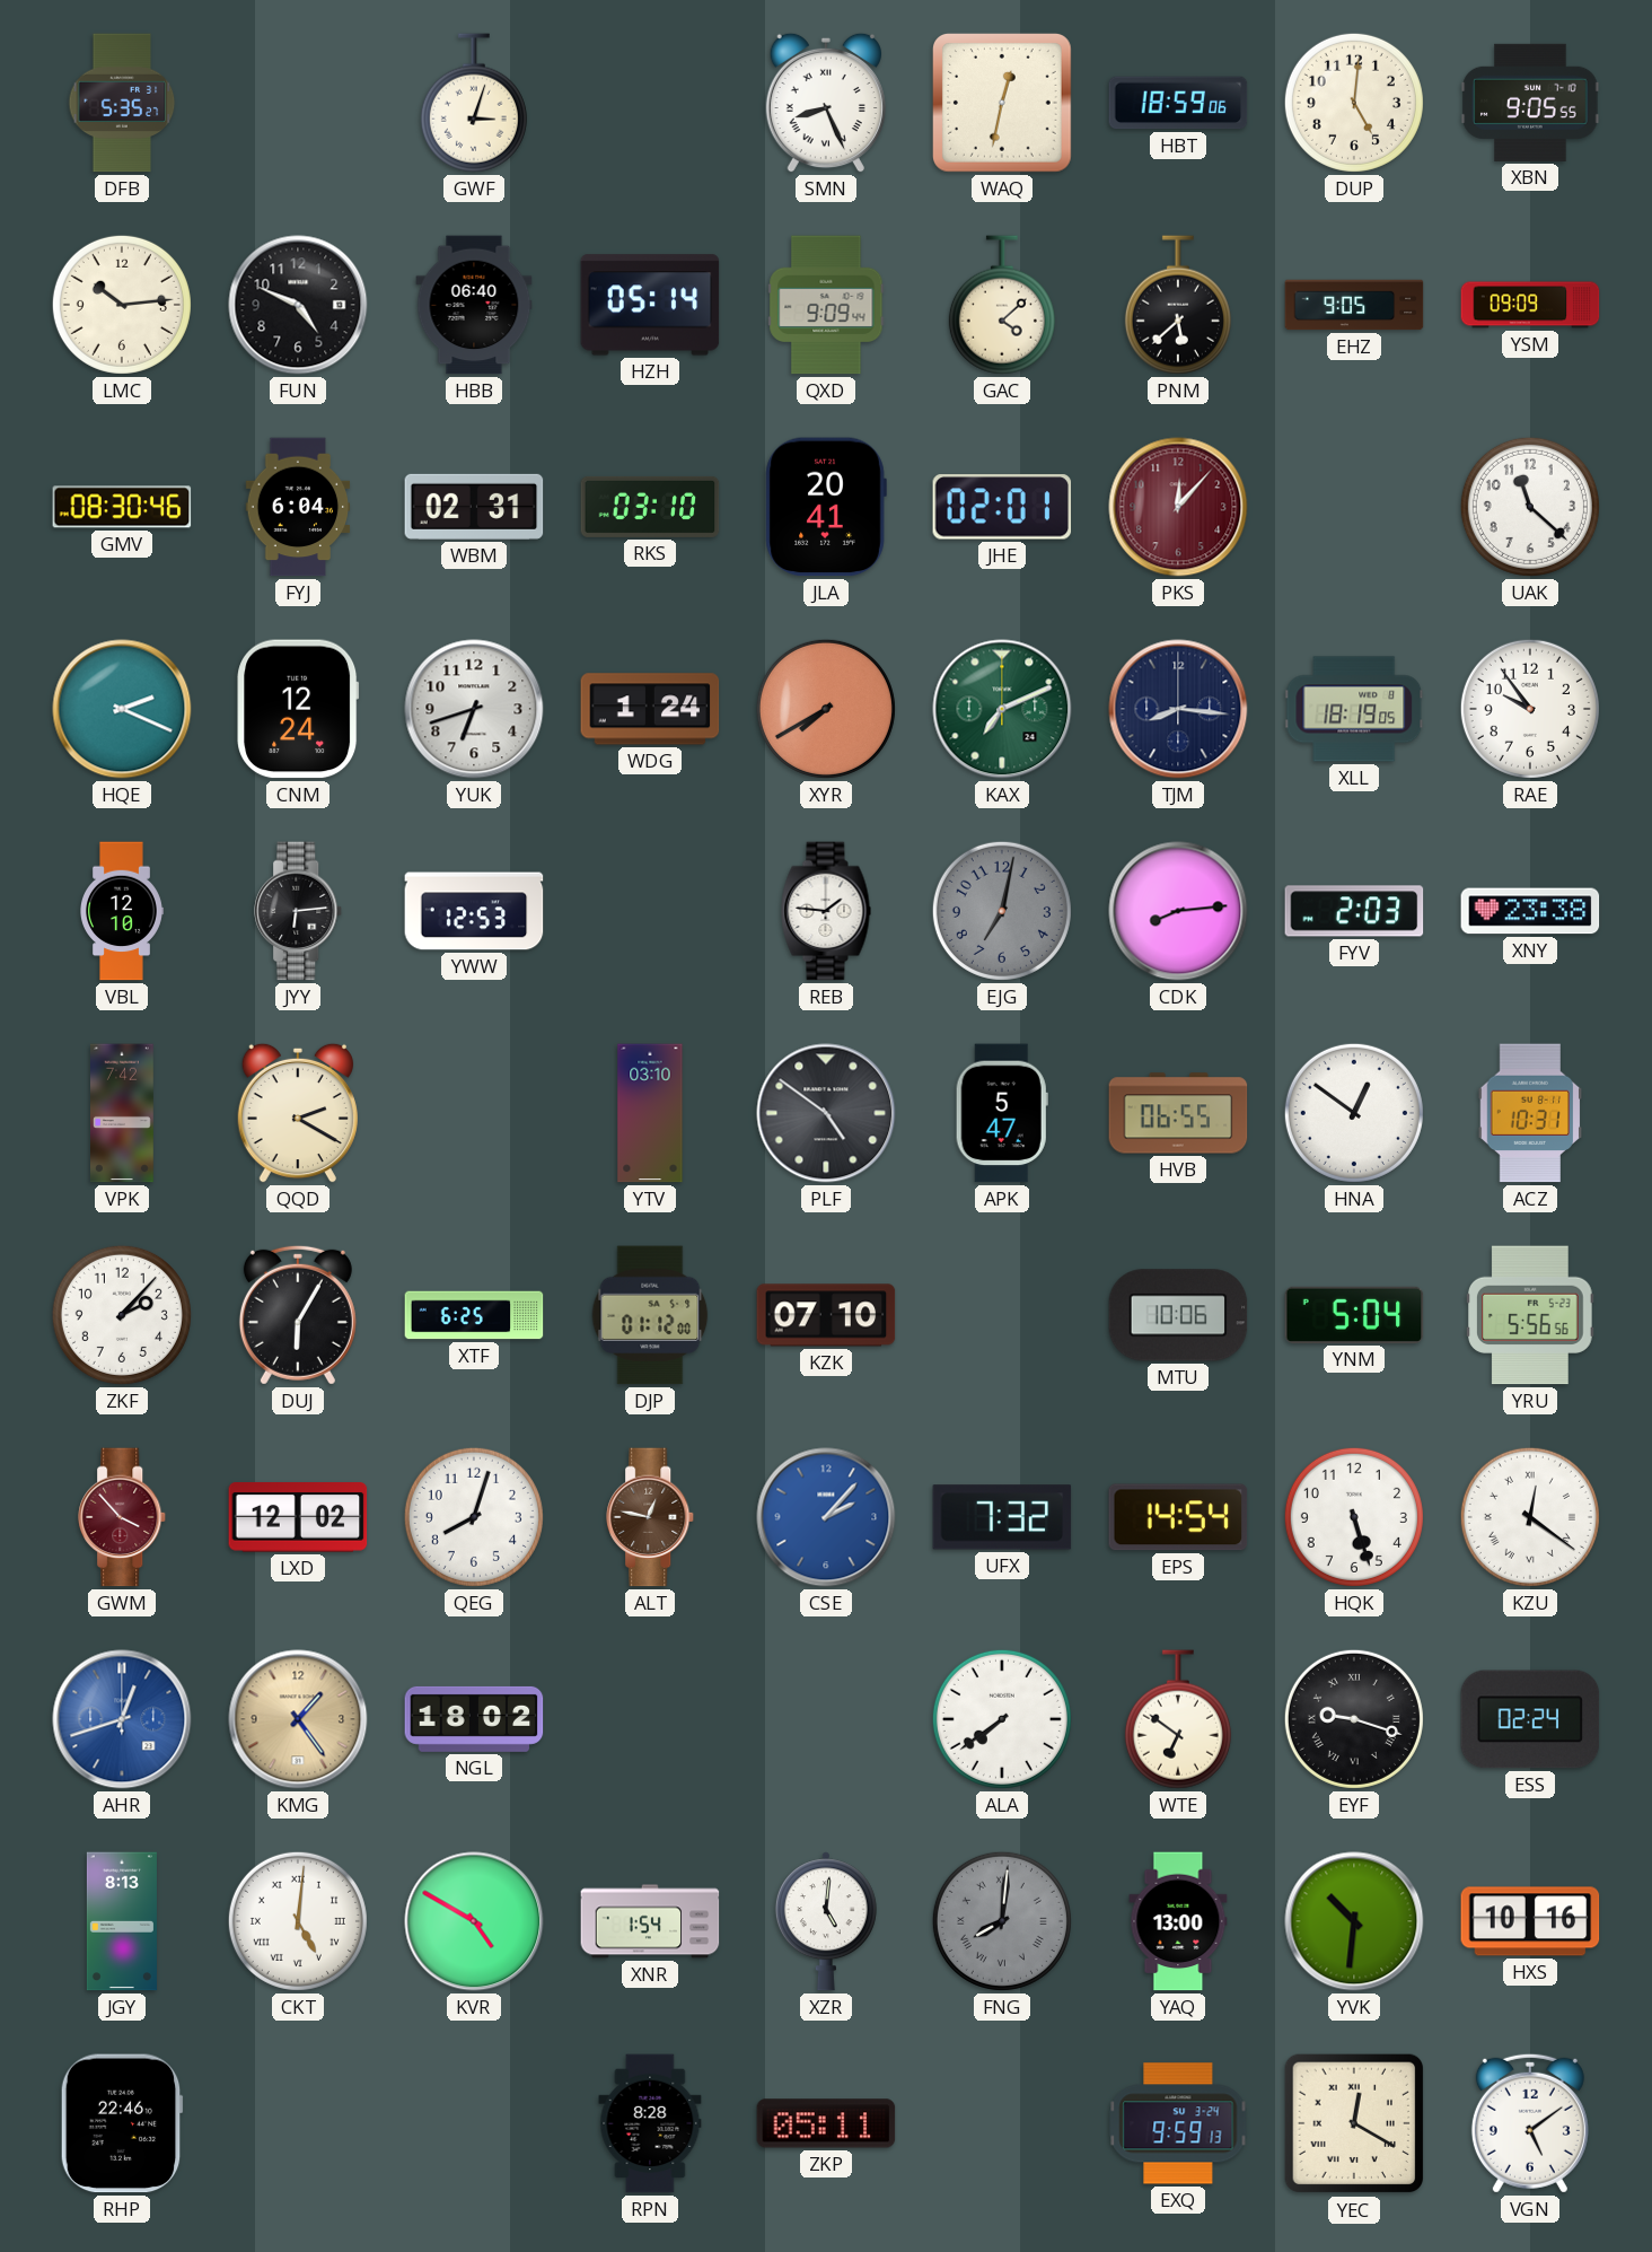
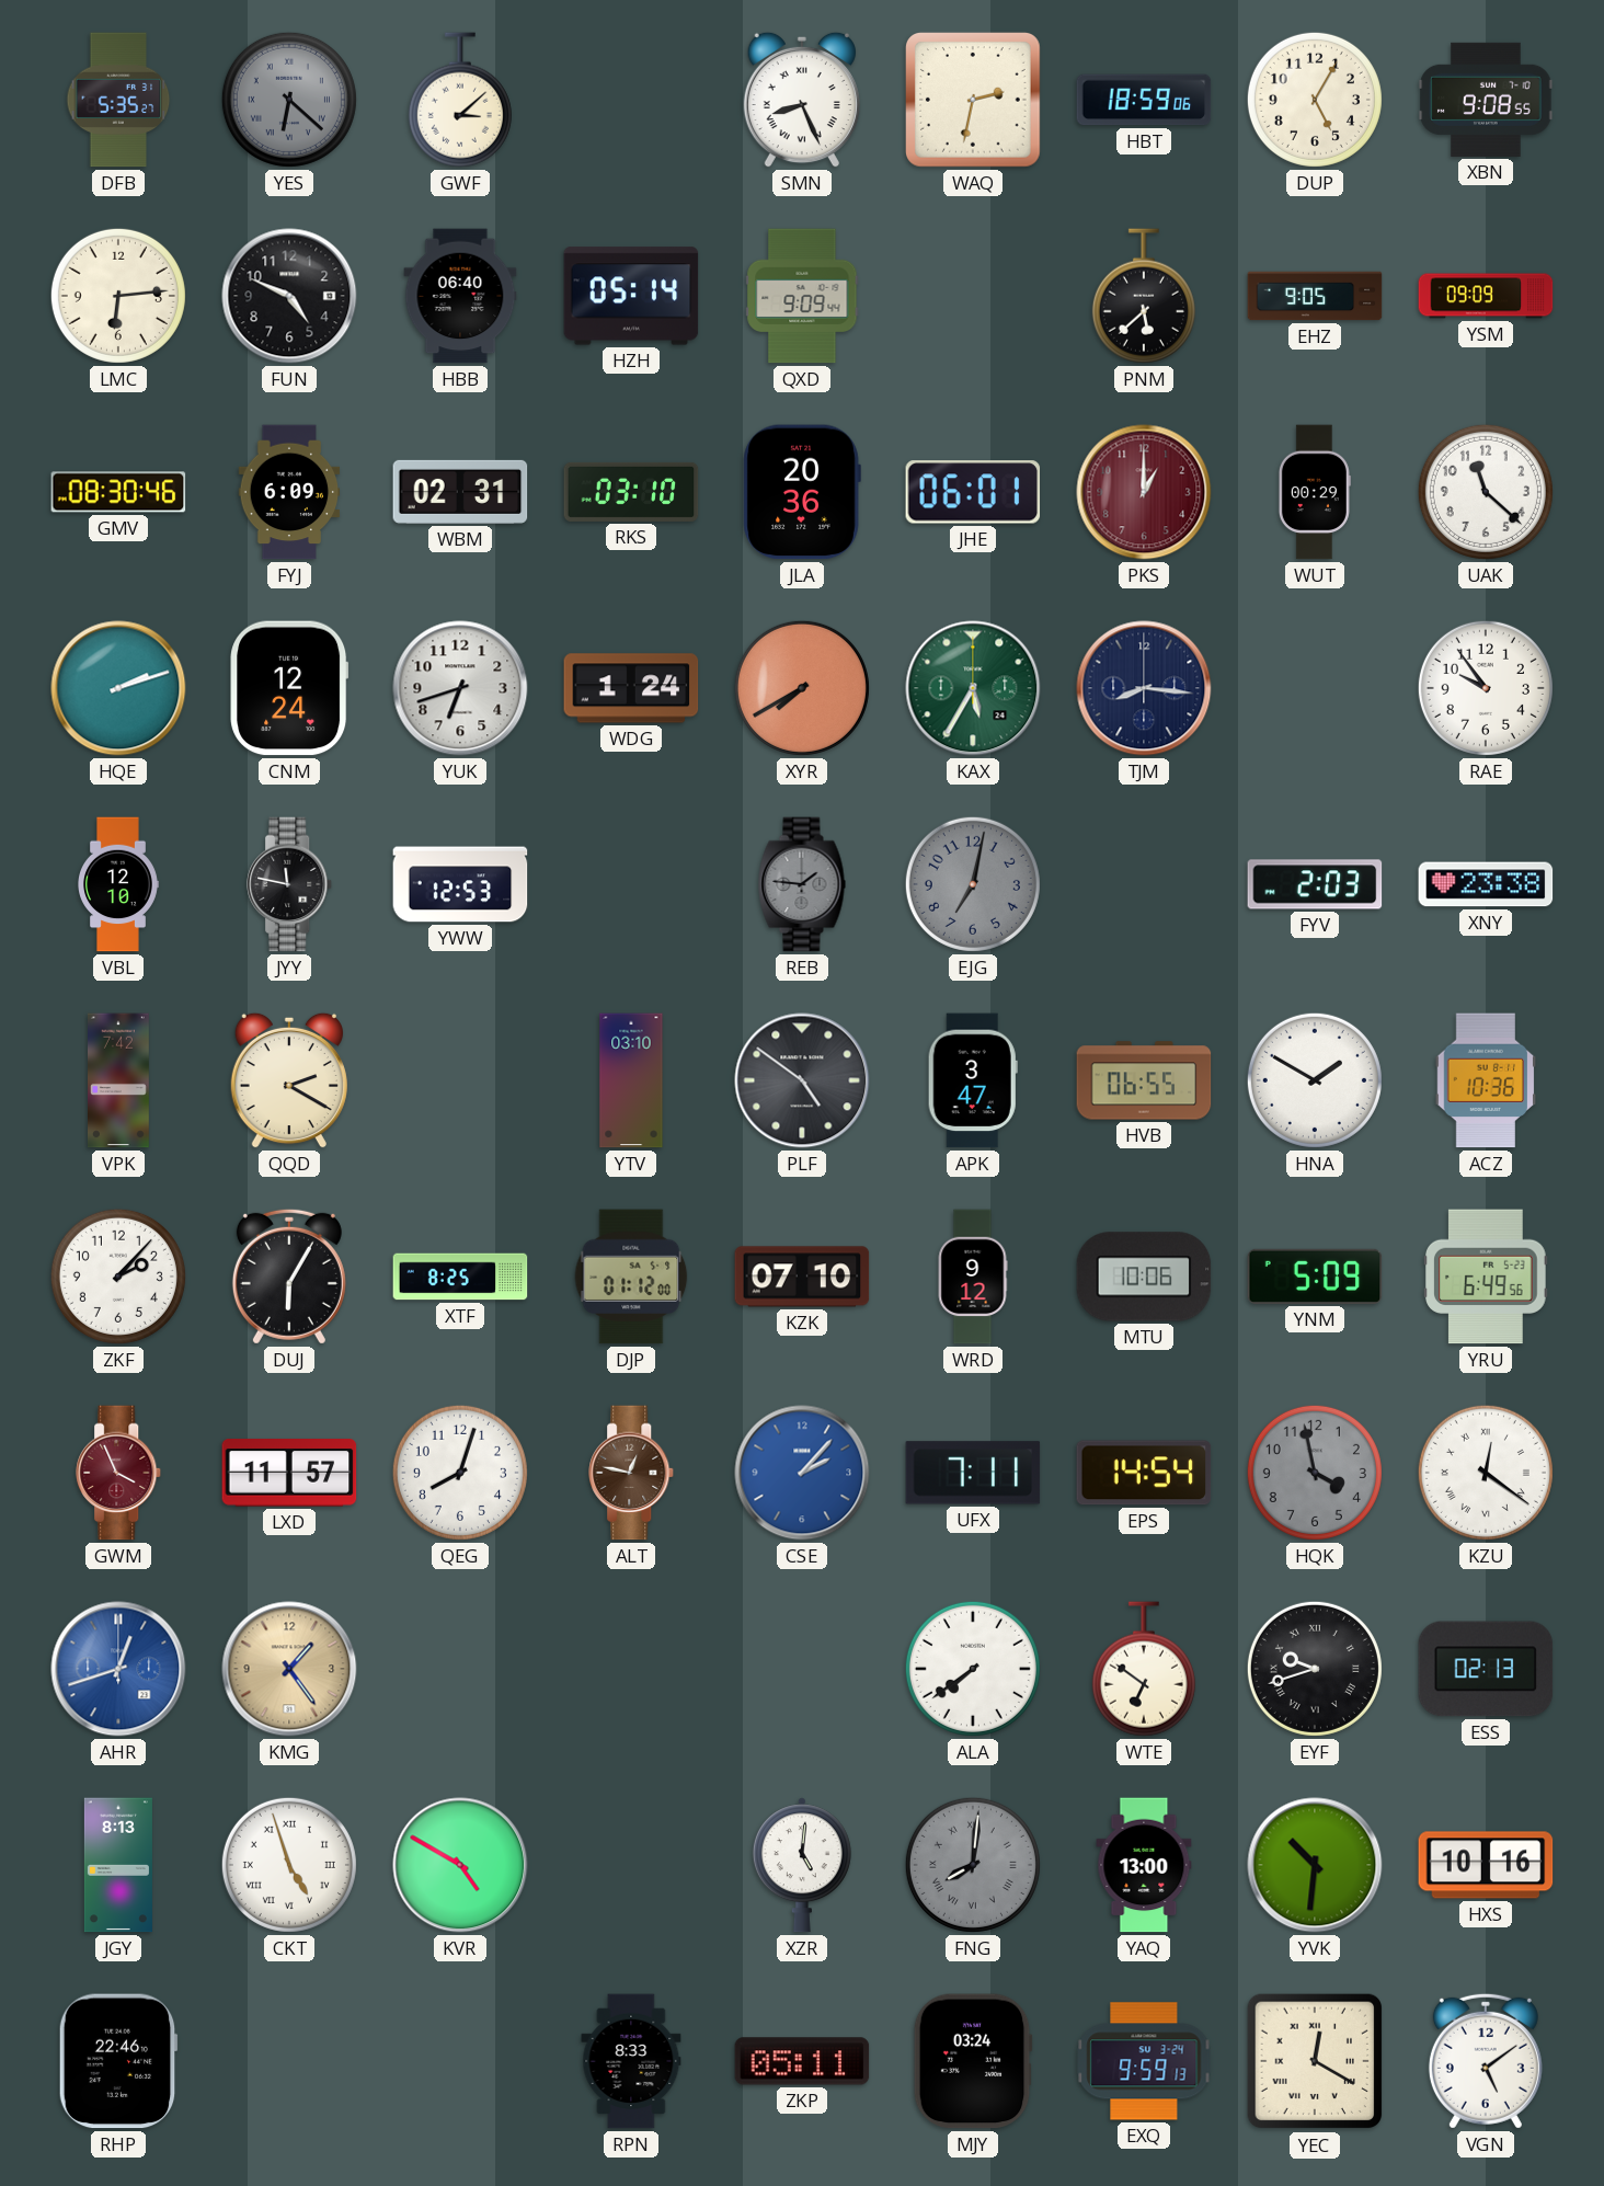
YES: none -> 6:22
GWF: 3:03 -> 3:08
WAQ: 12:32 -> 2:32
DUP: 5:01 -> 5:05
XBN: 9:05 -> 9:08
LMC: 10:14 -> 6:14
GAC: 4:08 -> none
FYJ: 6:04 -> 6:09
JLA: 20:41 -> 20:36
JHE: 02:01 -> 06:01
PKS: 12:07 -> 1:00
WUT: none -> 00:29
HQE: 2:19 -> 2:12
KAX: 7:11 -> 5:35
XLL: 18:19 -> none
JYY: 6:14 -> 11:47
REB dial: white -> grey
CDK: 8:14 -> none
APK: 5:47 -> 3:47
HNA: 12:51 -> 1:50
ACZ: 10:31 -> 10:36
XTF: 6:25 -> 8:25
WRD: none -> 9:12
YNM: 5:04 -> 5:09
YRU: 5:56 -> 6:49
GWM: 3:53 -> 3:56
LXD: 12:02 -> 11:57
UFX: 7:32 -> 7:11
HQK: 5:27 -> 3:58
HQK dial: white -> grey
NGL: 18:02 -> none
EYF: 9:18 -> 9:42
ESS: 02:24 -> 02:13
CKT: 5:01 -> 4:57
XNR: 1:54 -> none
RPN: 8:28 -> 8:33
MJY: none -> 03:24
